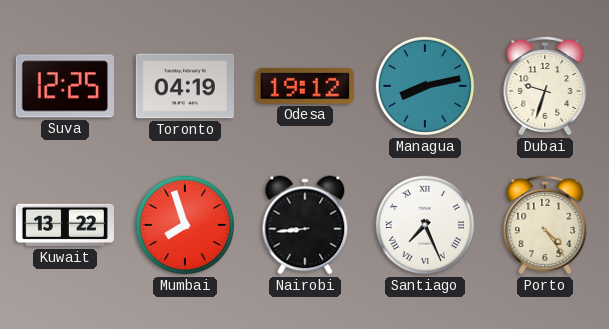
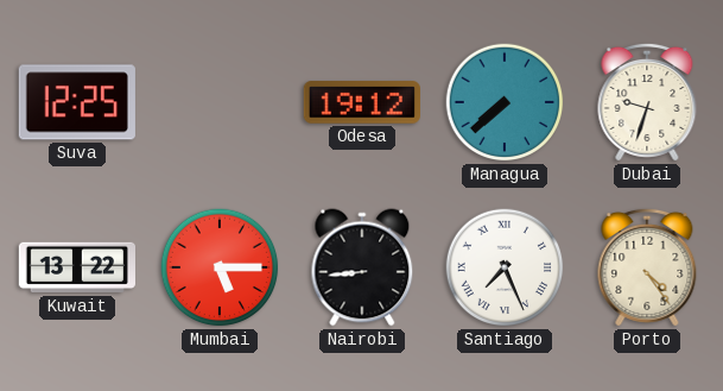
Toronto: 04:19 -> none
Managua: 8:13 -> 7:38
Mumbai: 7:57 -> 5:15
